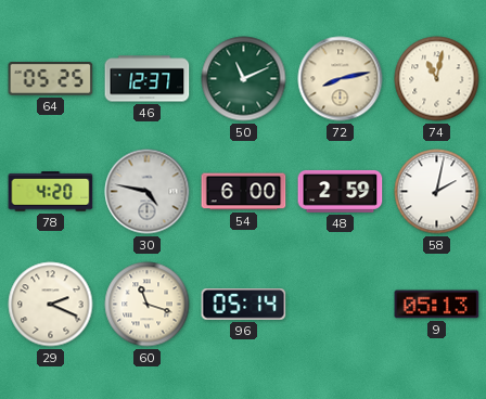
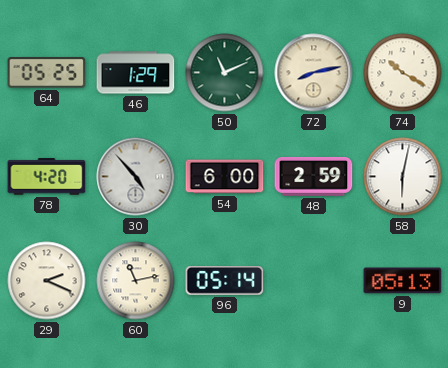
46: 12:37 -> 1:29
74: 11:02 -> 10:20
30: 4:47 -> 4:53
58: 2:02 -> 6:02
60: 11:18 -> 11:13
